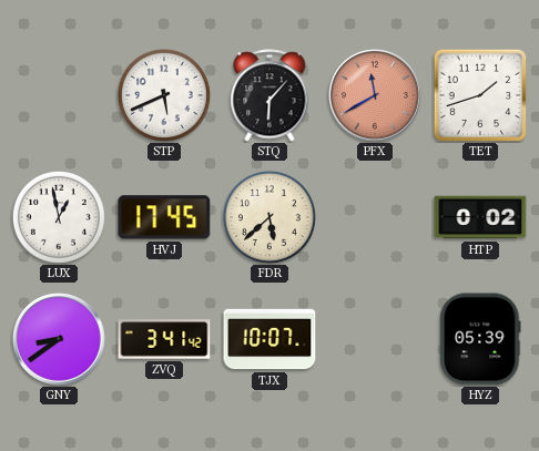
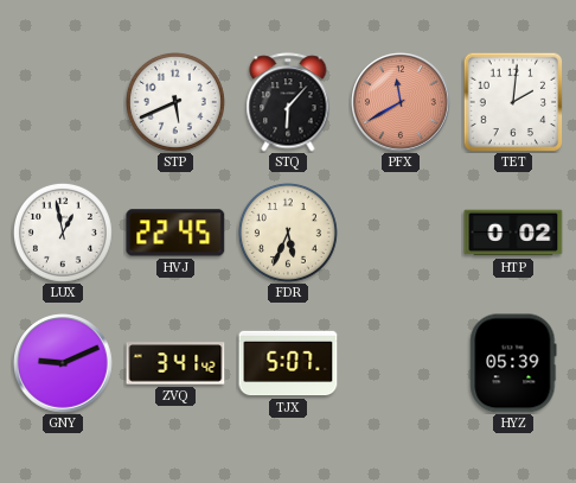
TET: 1:42 -> 2:01
HVJ: 17:45 -> 22:45
FDR: 5:38 -> 5:34
GNY: 8:39 -> 9:11
TJX: 10:07 -> 5:07
